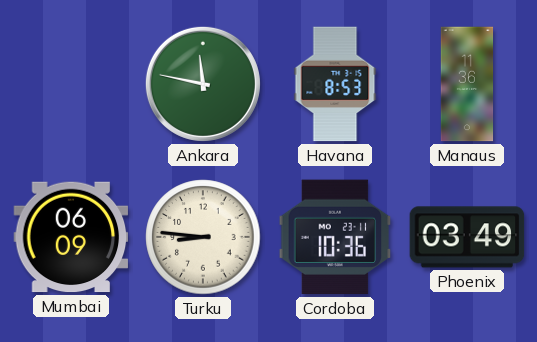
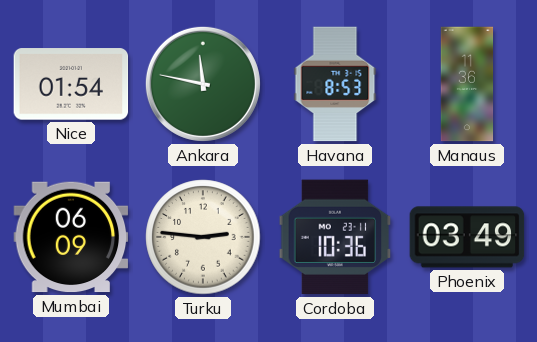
Nice: none -> 01:54
Turku: 8:46 -> 2:46
